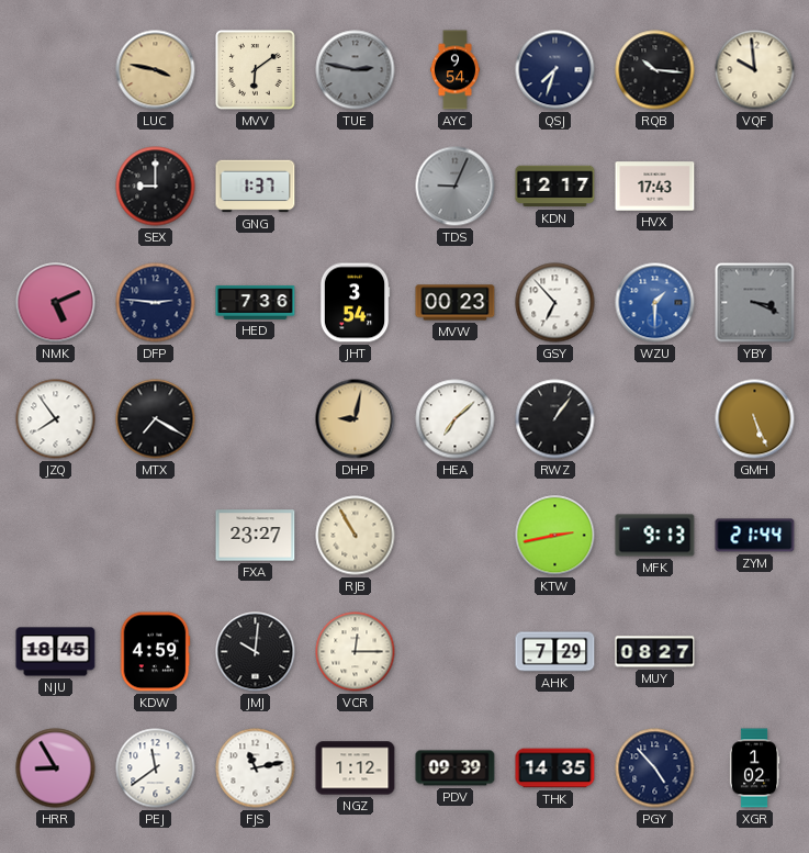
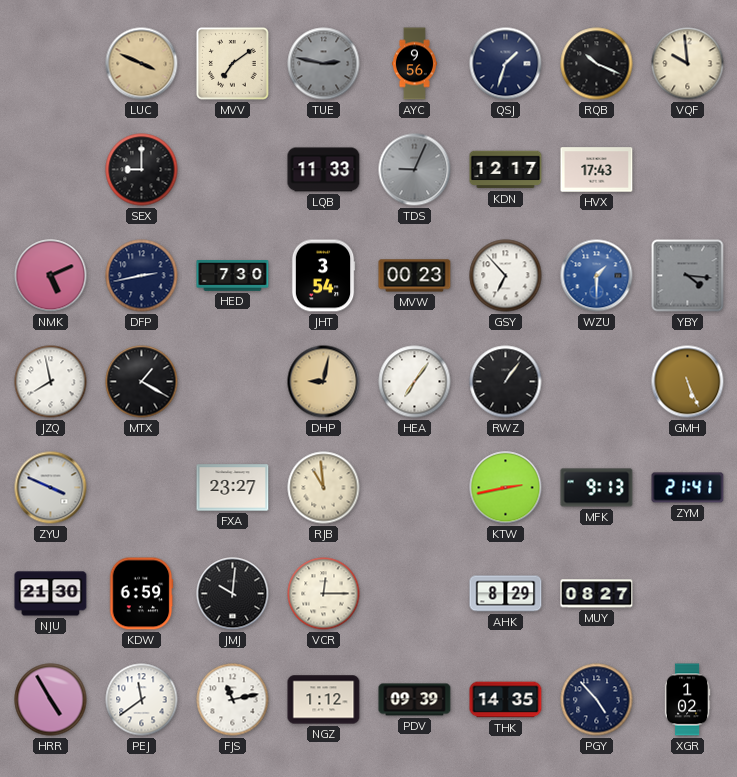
LUC: 3:47 -> 3:49
MVV: 6:09 -> 7:09
AYC: 9:54 -> 9:56
QSJ: 7:33 -> 1:33
RQB: 10:16 -> 10:19
GNG: 1:37 -> none
LQB: none -> 11:33
DFP: 2:46 -> 2:43
HED: 7:36 -> 7:30
YBY: 3:19 -> 4:16
JZQ: 7:54 -> 7:58
MTX: 7:20 -> 1:20
HEA: 7:08 -> 7:06
ZYU: none -> 3:49
RJB: 10:55 -> 10:59
ZYM: 21:44 -> 21:41
NJU: 18:45 -> 21:30
KDW: 4:59 -> 6:59
AHK: 7:29 -> 8:29
HRR: 8:55 -> 4:55
